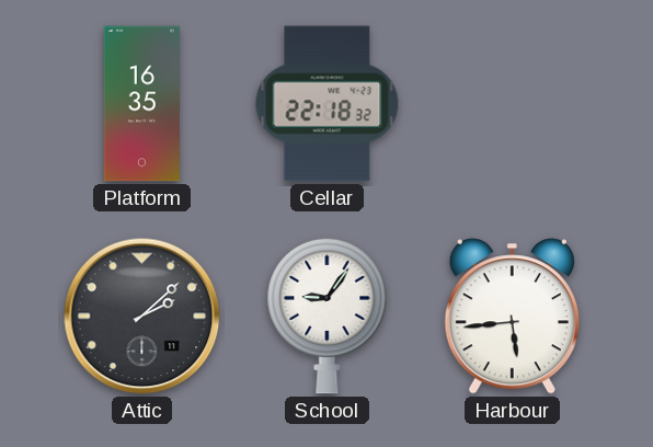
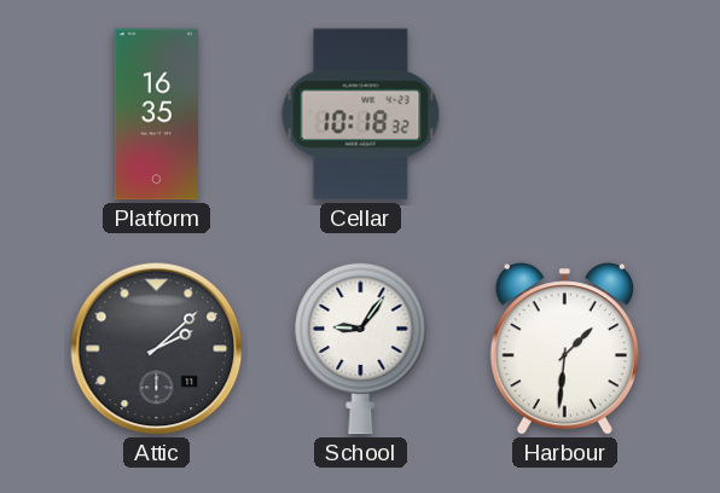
Cellar: 22:18 -> 10:18
Harbour: 5:44 -> 1:31
